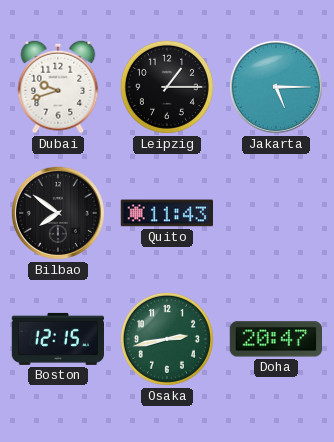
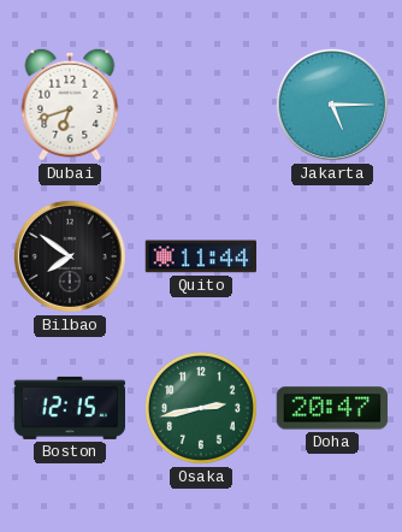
Dubai: 9:42 -> 6:42
Leipzig: 1:15 -> none
Quito: 11:43 -> 11:44
